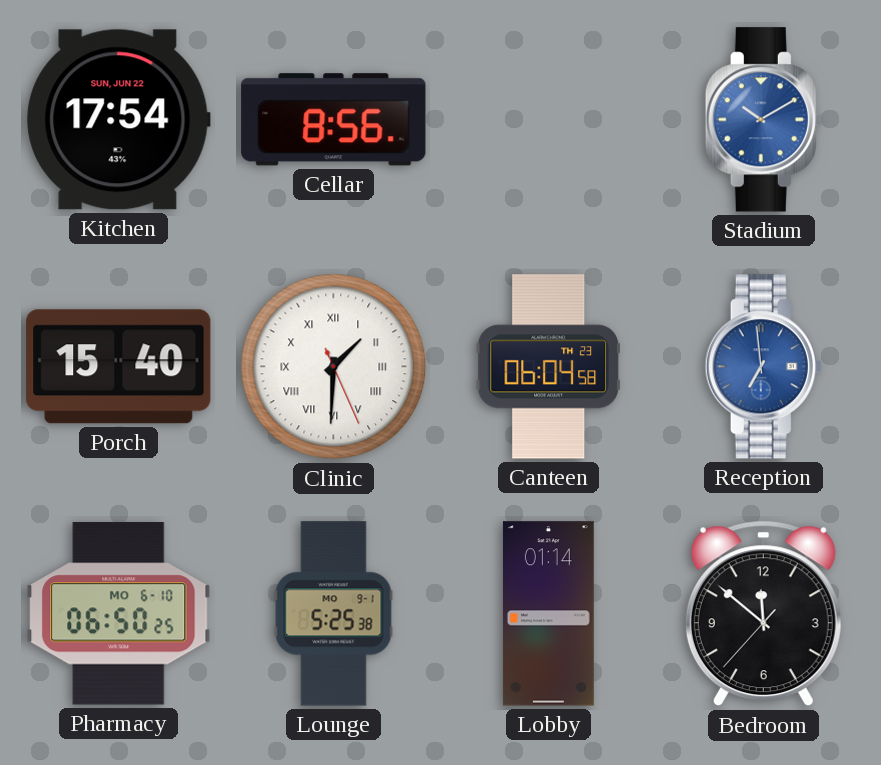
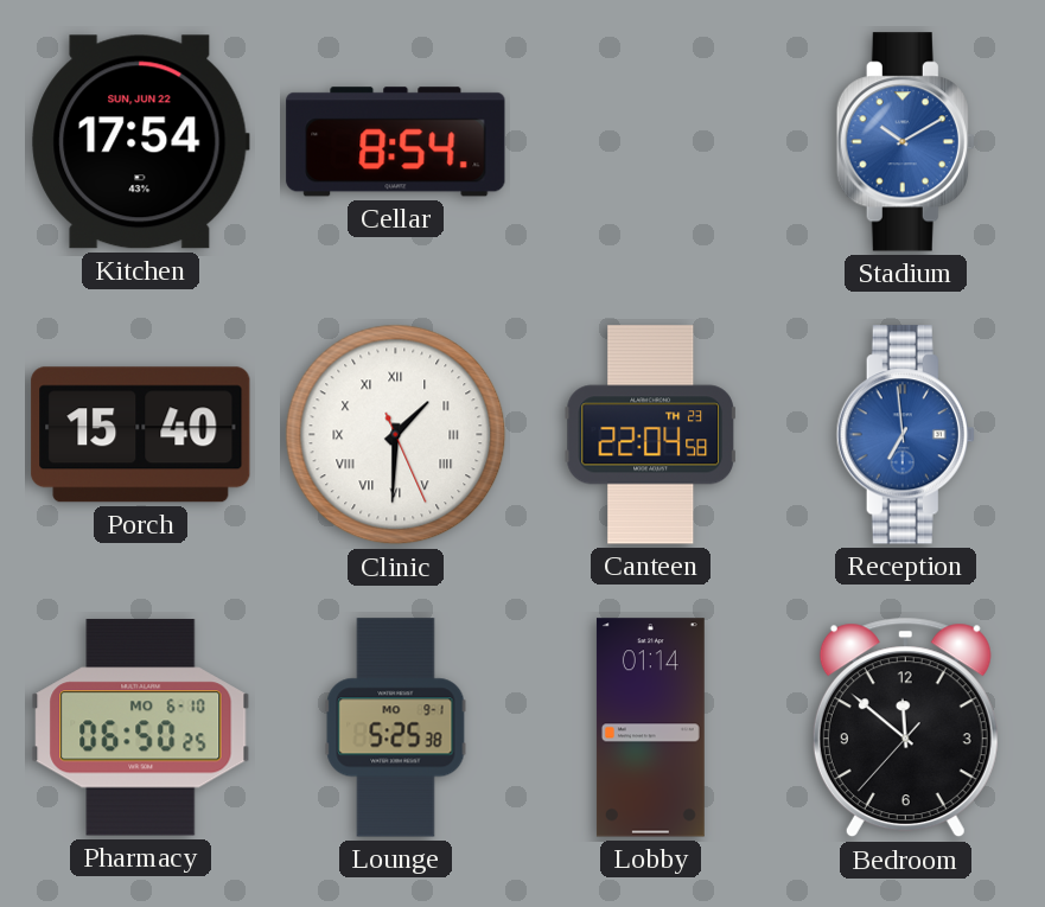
Cellar: 8:56 -> 8:54
Canteen: 06:04 -> 22:04
